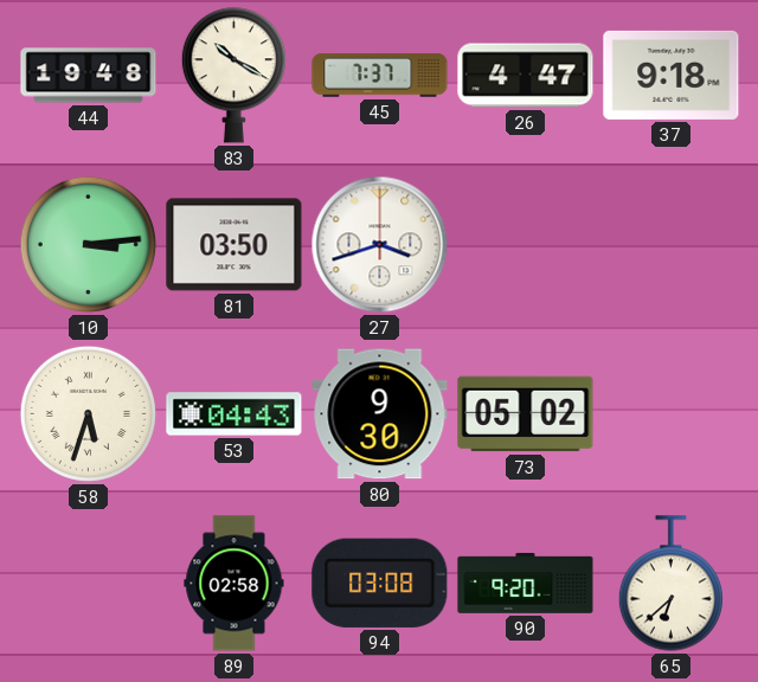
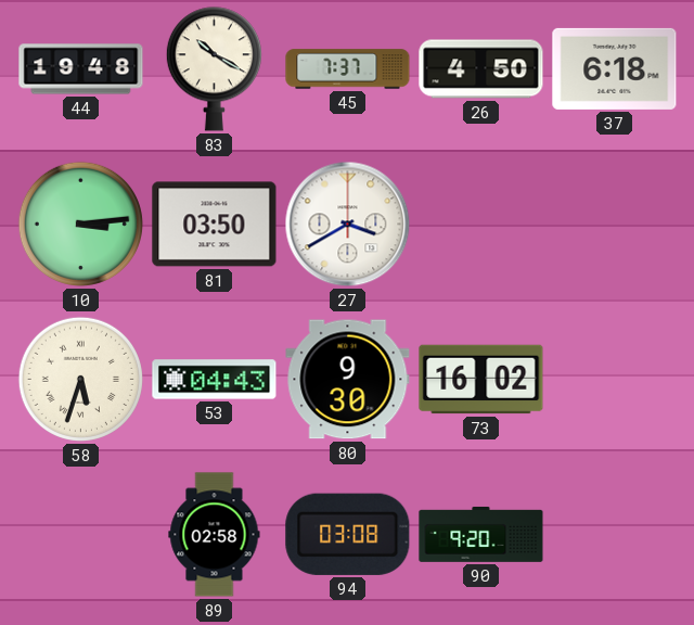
26: 4:47 -> 4:50
37: 9:18 -> 6:18
27: 3:42 -> 3:40
73: 05:02 -> 16:02
65: 6:38 -> none
